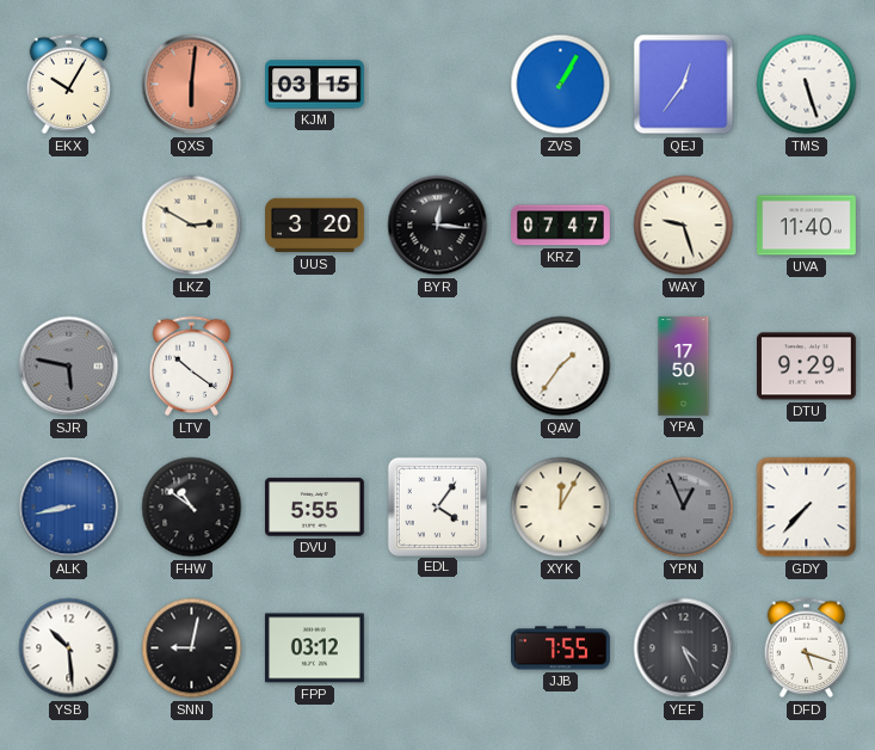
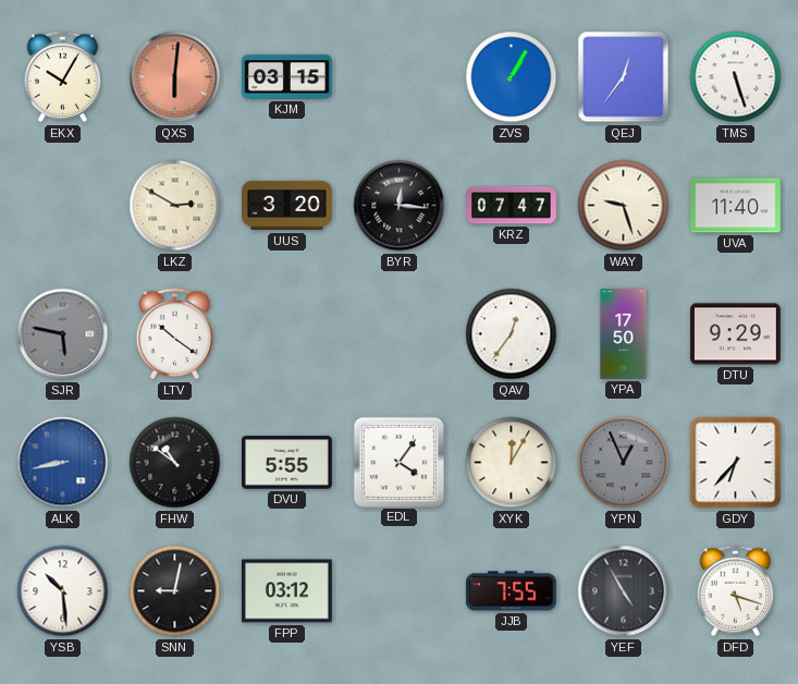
QAV: 1:36 -> 12:36
GDY: 7:37 -> 6:37
YEF: 4:26 -> 4:55
